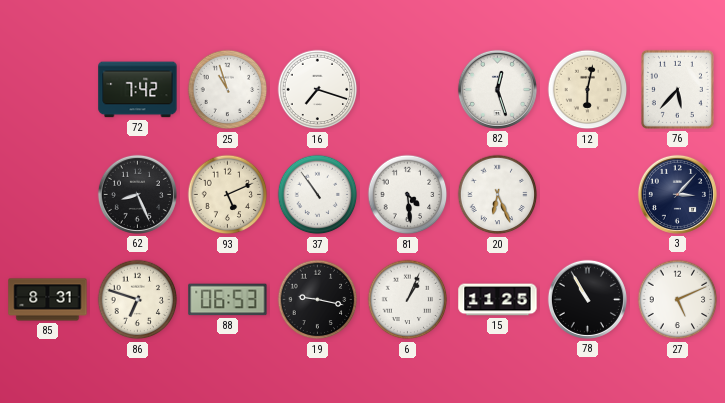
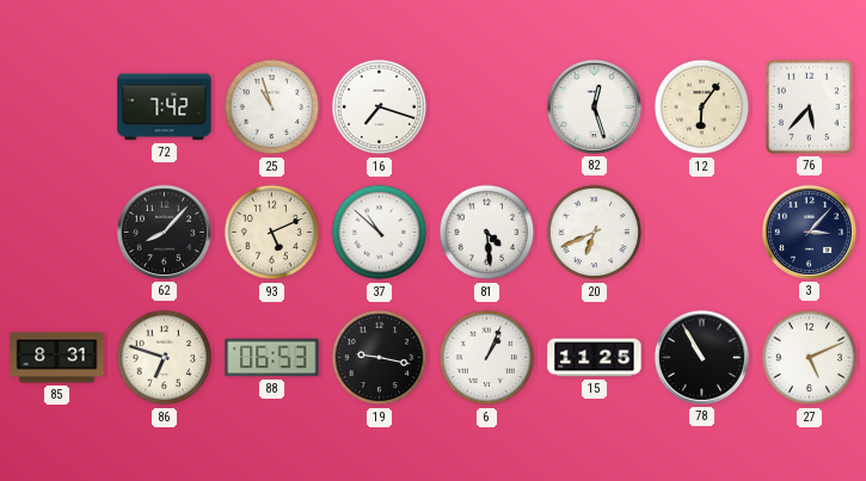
12: 6:02 -> 6:06
62: 8:26 -> 8:07
37: 10:54 -> 10:52
20: 6:26 -> 6:41
